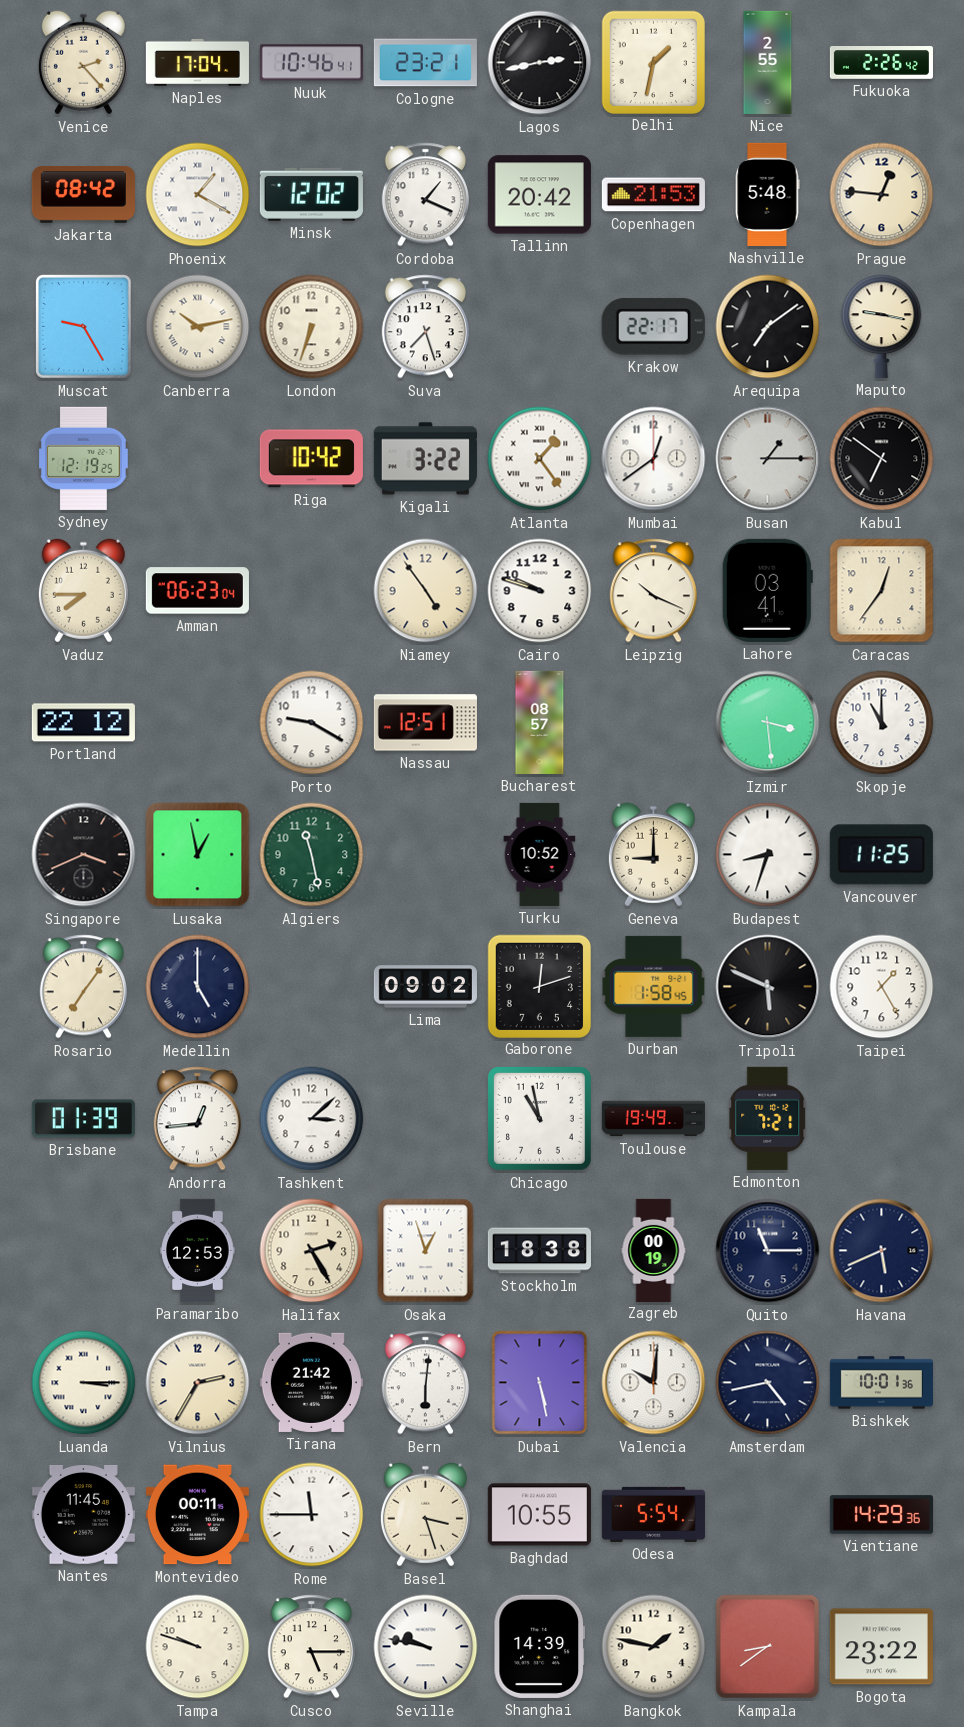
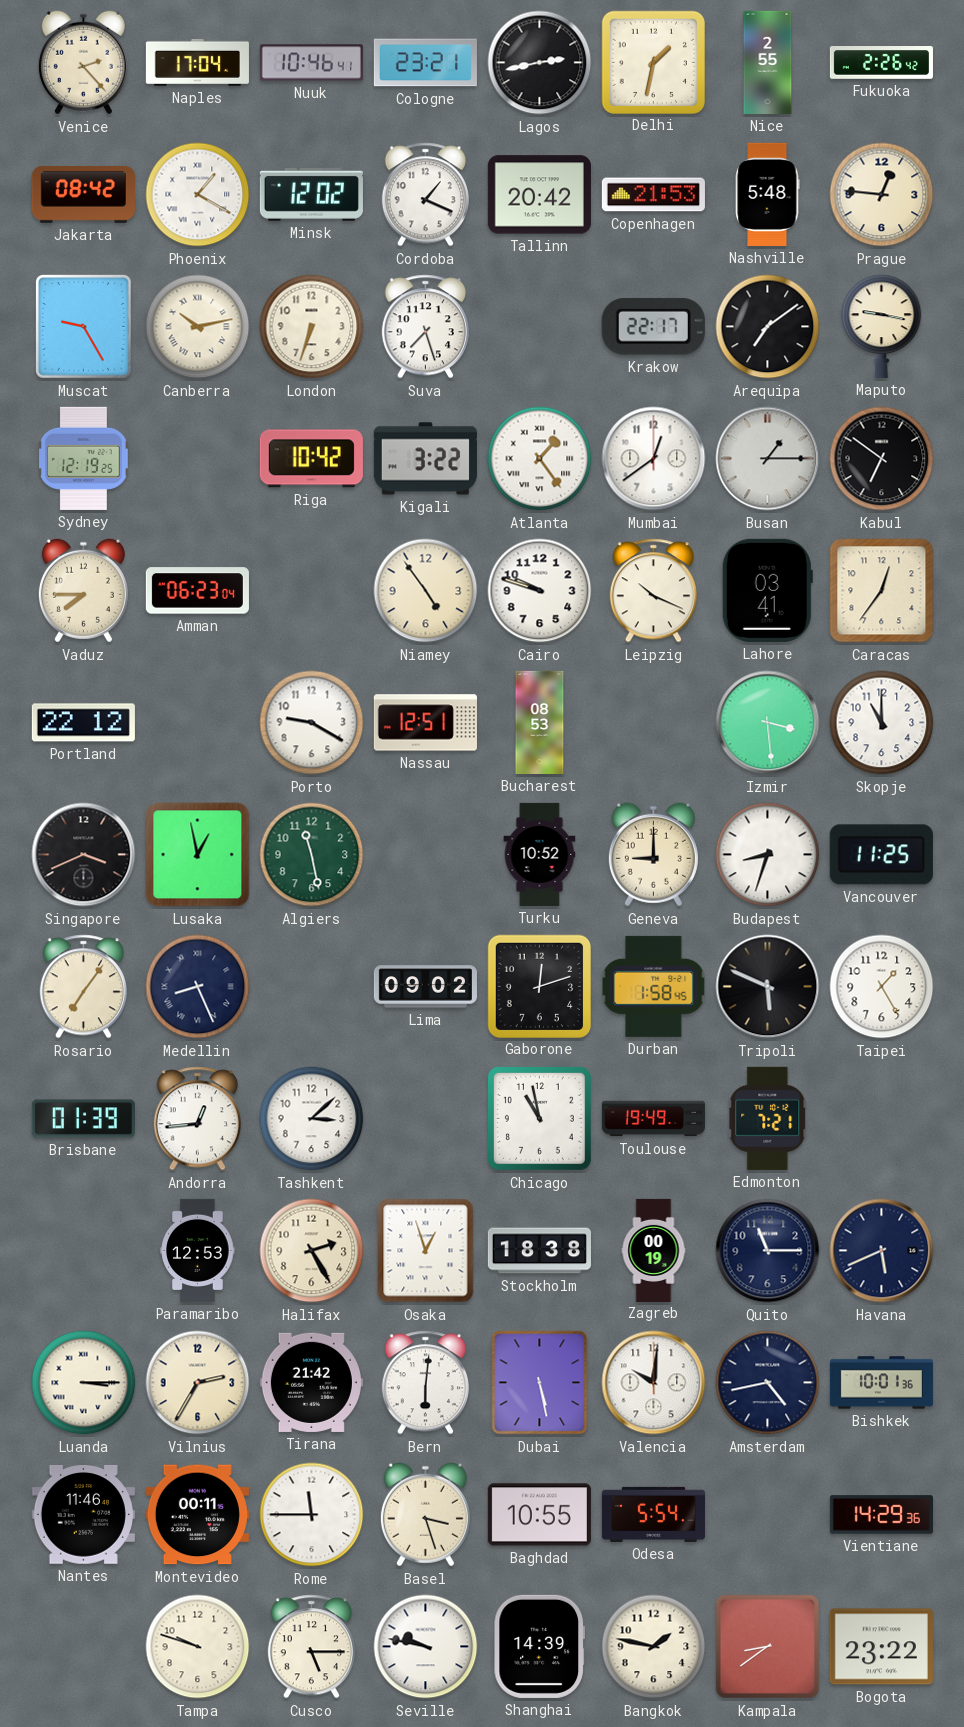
Bucharest: 08:57 -> 08:53
Medellin: 5:00 -> 8:26
Nantes: 11:45 -> 11:46
